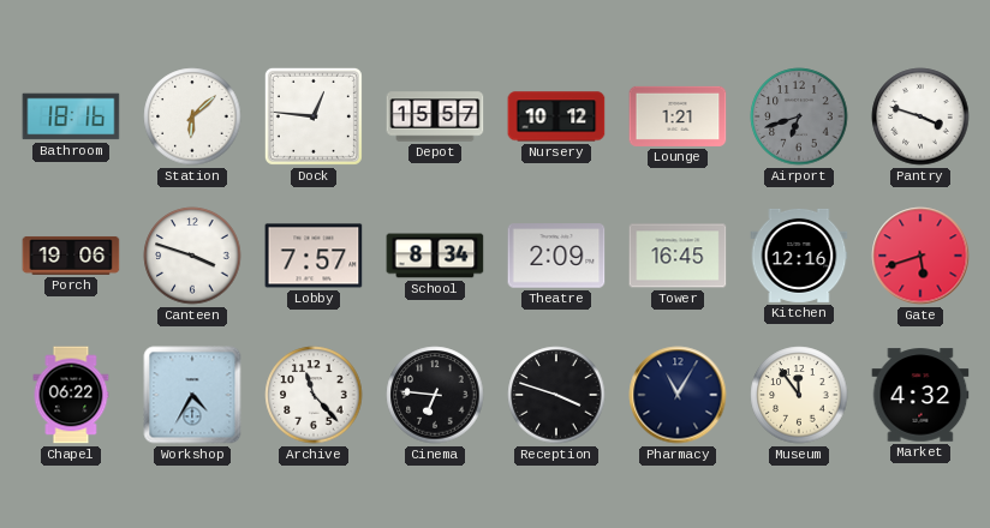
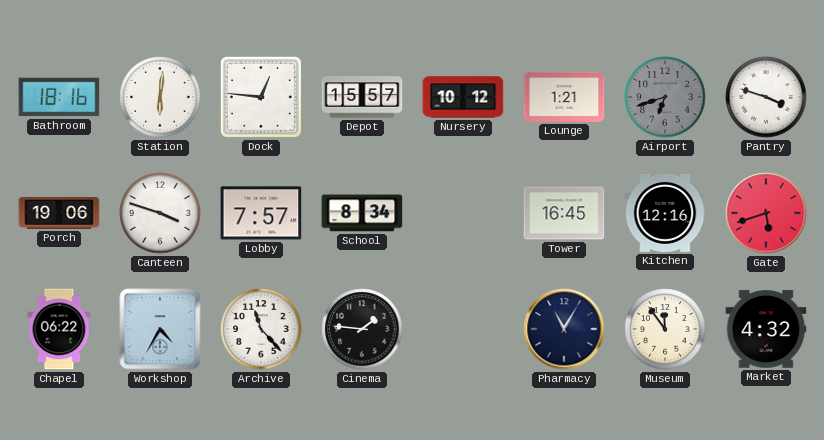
Station: 6:08 -> 6:01
Theatre: 2:09 -> none
Cinema: 6:46 -> 1:46
Reception: 3:48 -> none
